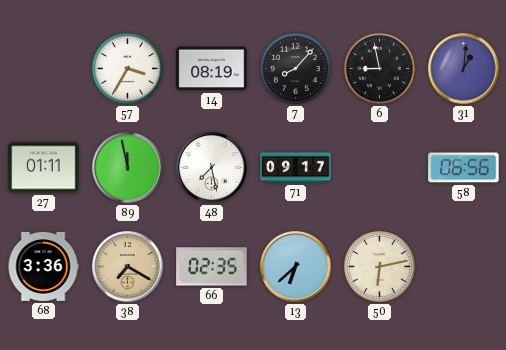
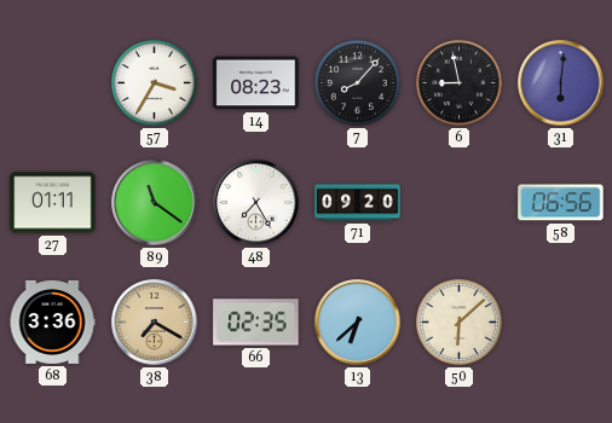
14: 08:19 -> 08:23
31: 1:01 -> 6:01
89: 11:58 -> 11:21
48: 7:28 -> 7:25
71: 09:17 -> 09:20
50: 6:13 -> 6:08
